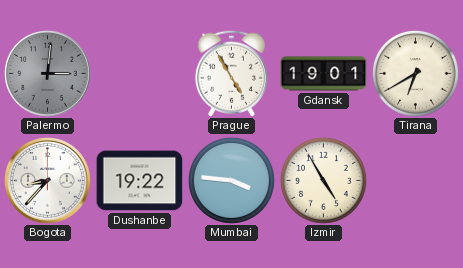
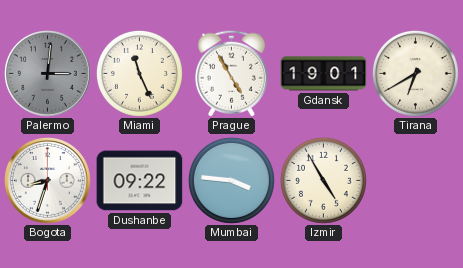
Miami: none -> 11:26
Bogota: 8:37 -> 8:33
Dushanbe: 19:22 -> 09:22
